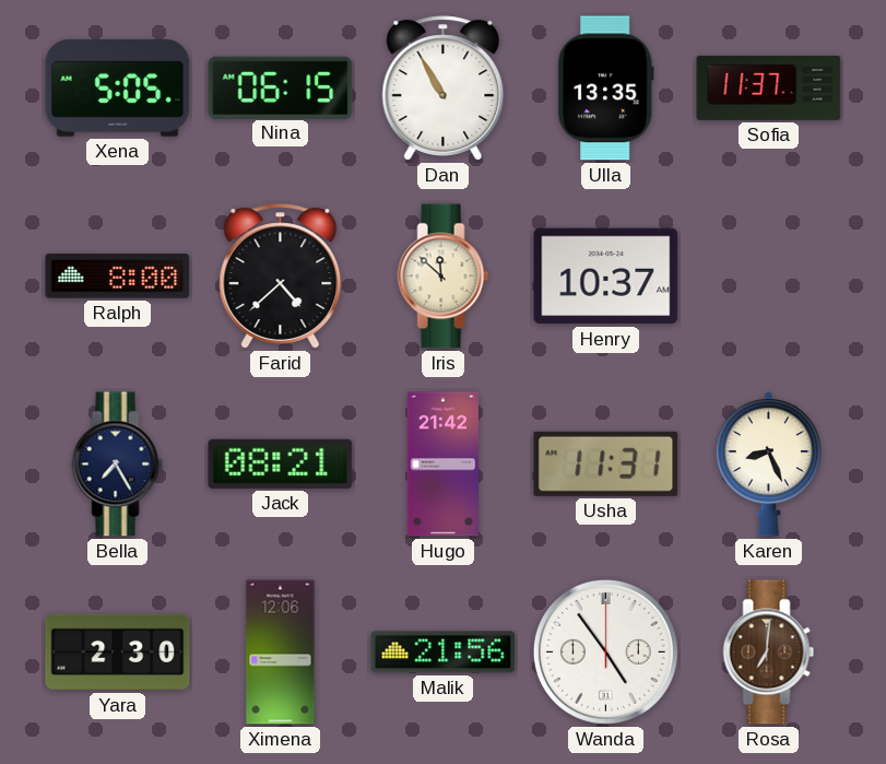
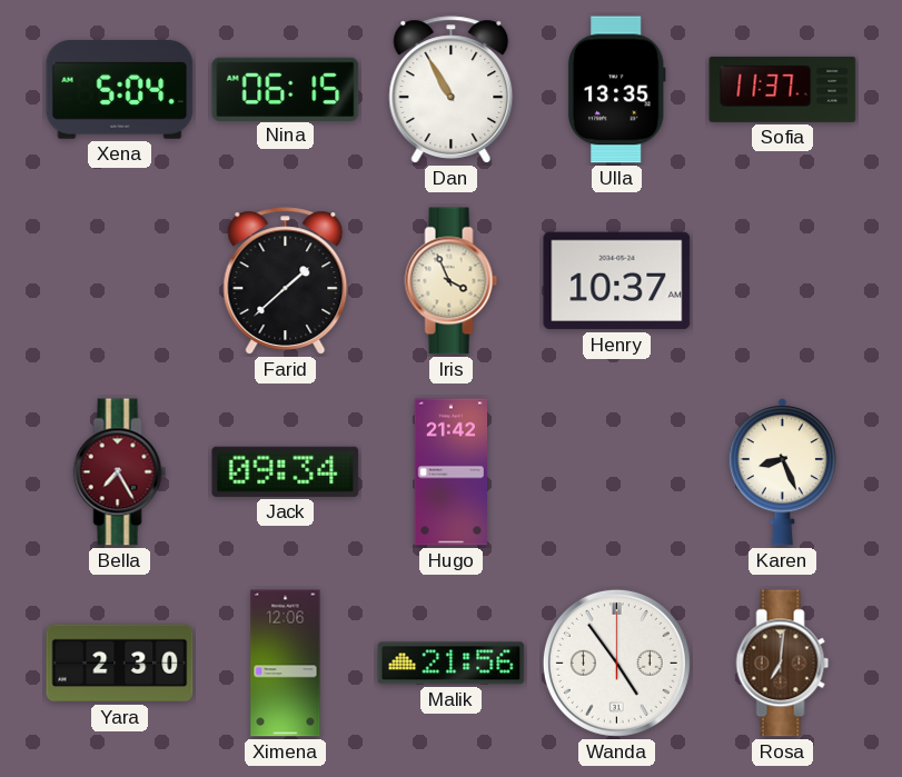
Xena: 5:05 -> 5:04
Ralph: 8:00 -> none
Farid: 4:38 -> 1:38
Iris: 11:52 -> 3:56
Bella dial: navy -> burgundy
Jack: 08:21 -> 09:34
Usha: 11:31 -> none
